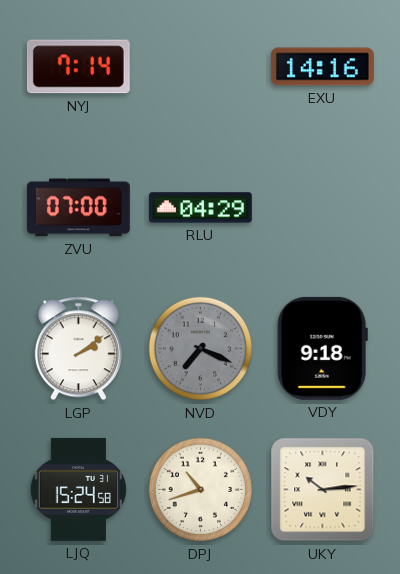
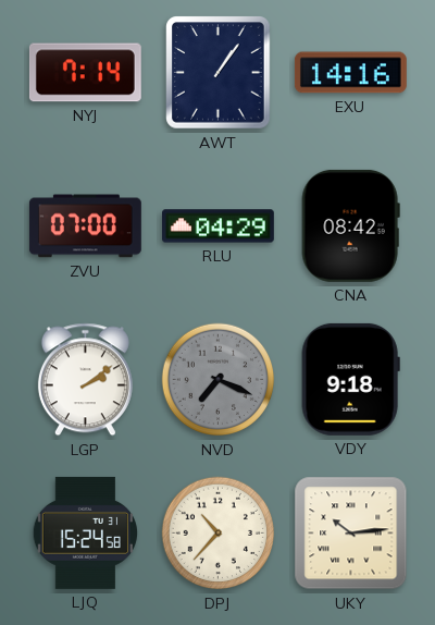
AWT: none -> 1:06
CNA: none -> 08:42
DPJ: 10:42 -> 10:37
